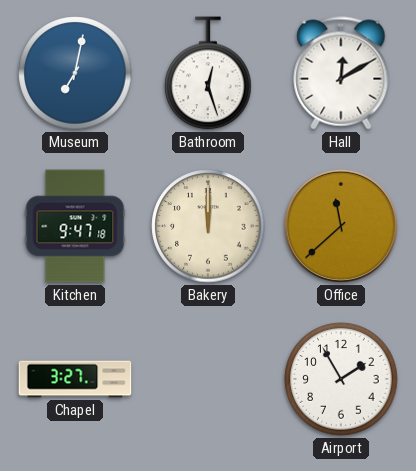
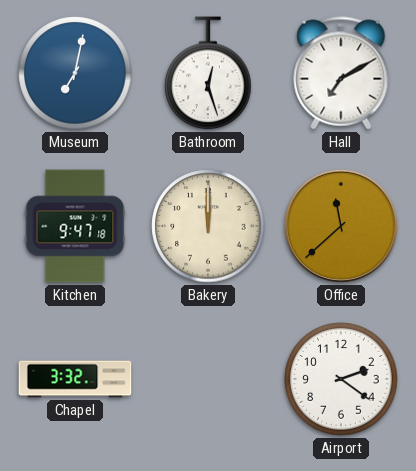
Hall: 12:10 -> 7:10
Chapel: 3:27 -> 3:32
Airport: 1:55 -> 2:21
